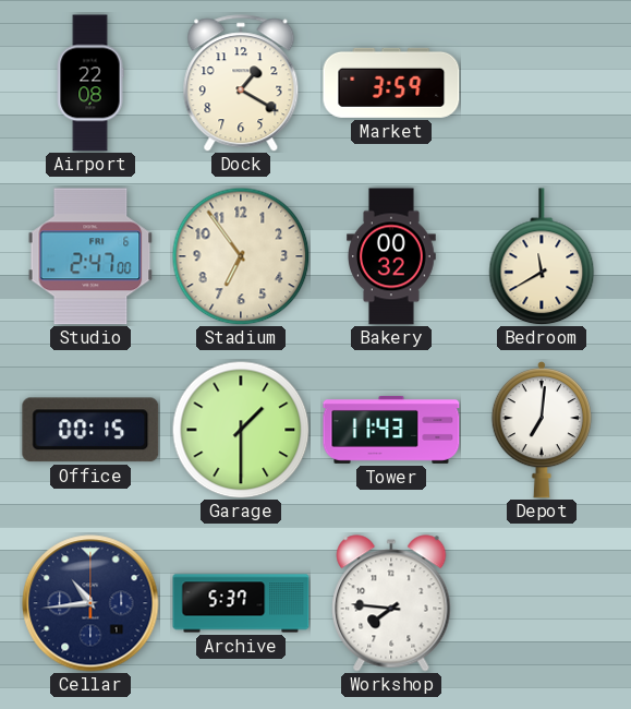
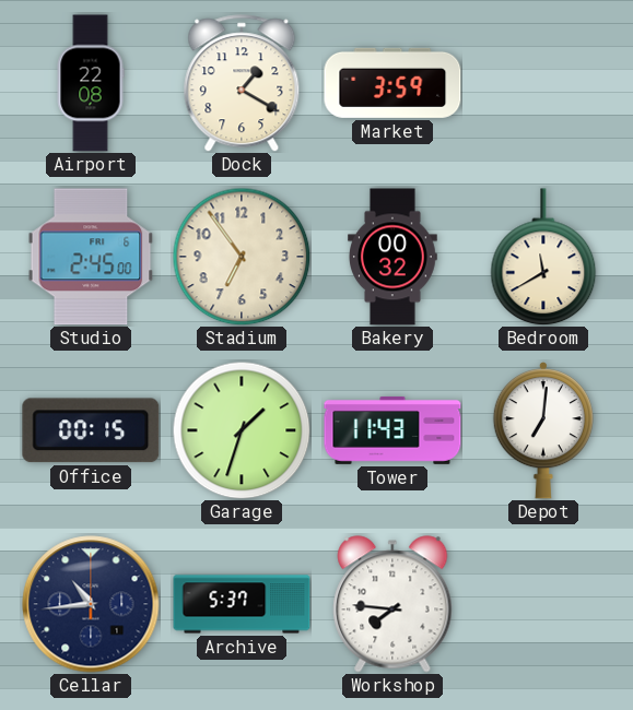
Studio: 2:47 -> 2:45
Garage: 1:30 -> 1:33
